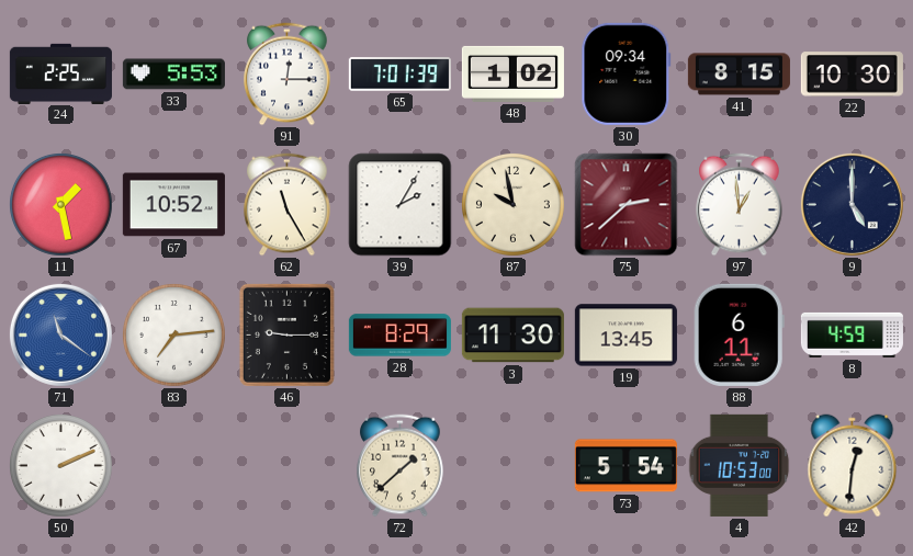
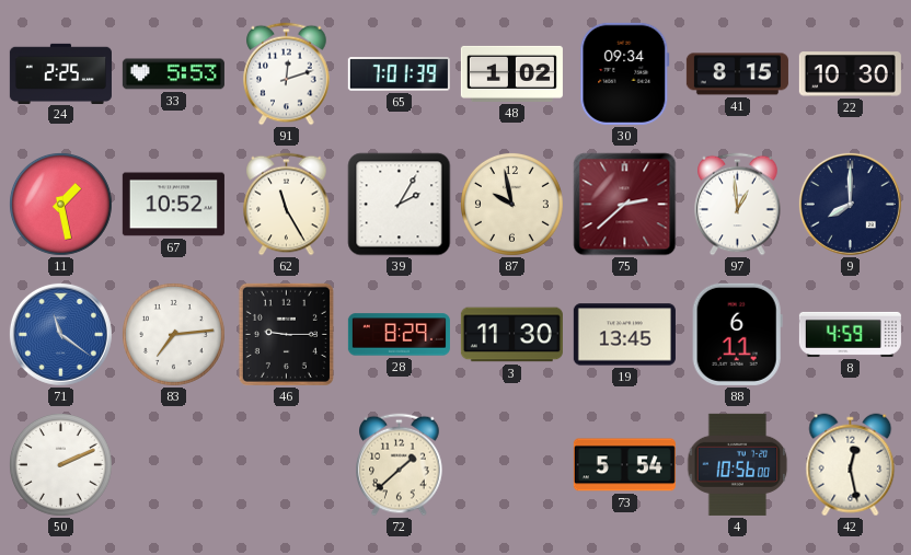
91: 12:15 -> 12:12
9: 5:00 -> 8:00
4: 10:53 -> 10:56
42: 12:31 -> 12:28
